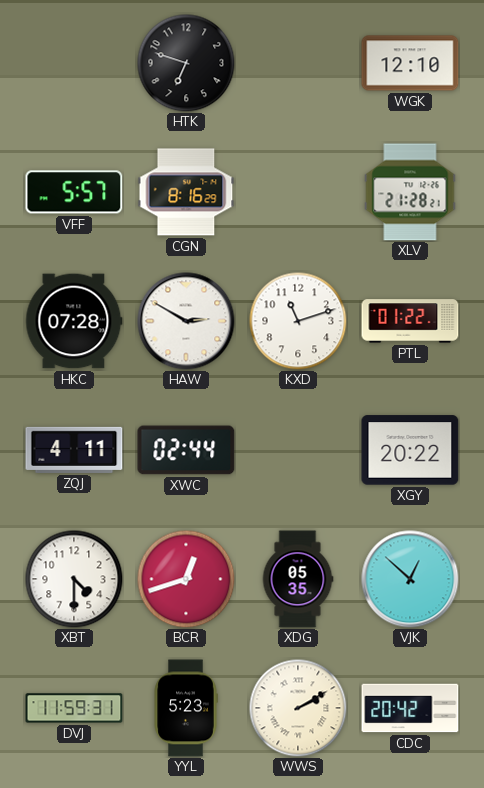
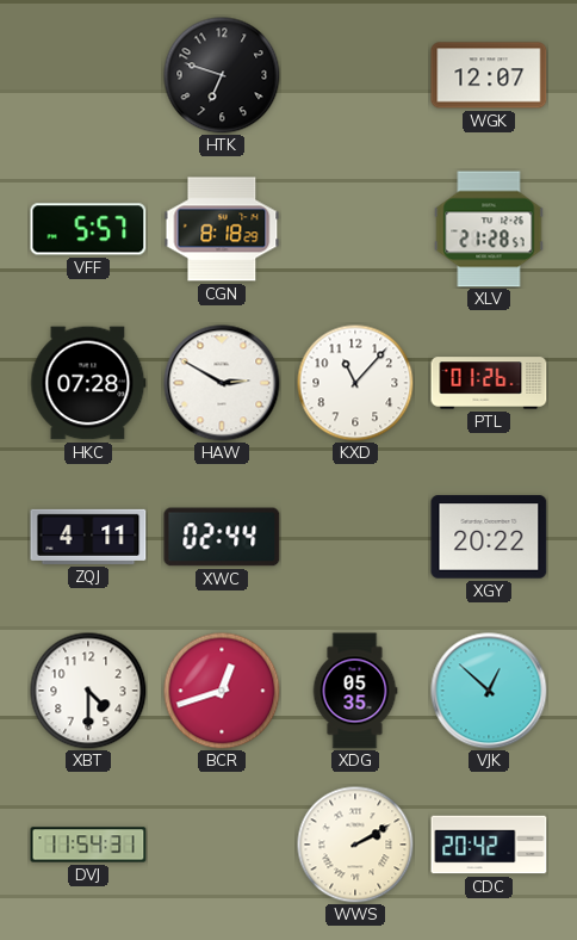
WGK: 12:10 -> 12:07
CGN: 8:16 -> 8:18
XLV: 21:28:21 -> 21:28:57
KXD: 11:12 -> 11:07
PTL: 01:22 -> 01:26
DVJ: 11:59 -> 11:54
YYL: 5:23 -> none
